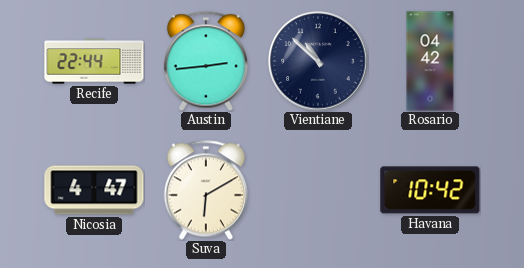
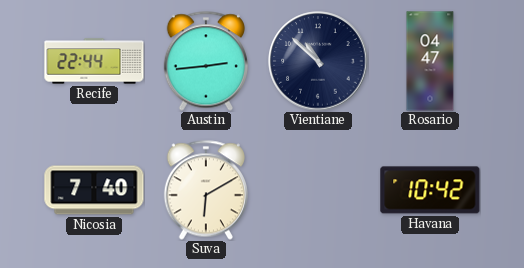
Rosario: 04:42 -> 04:47
Nicosia: 4:47 -> 7:40
